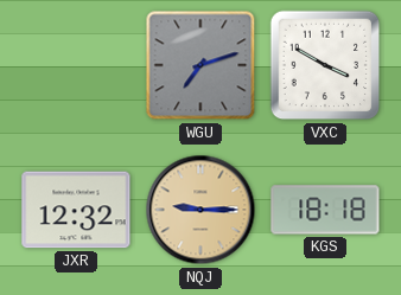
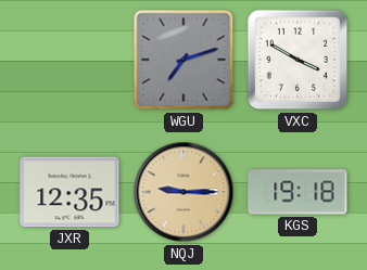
JXR: 12:32 -> 12:35
KGS: 18:18 -> 19:18
